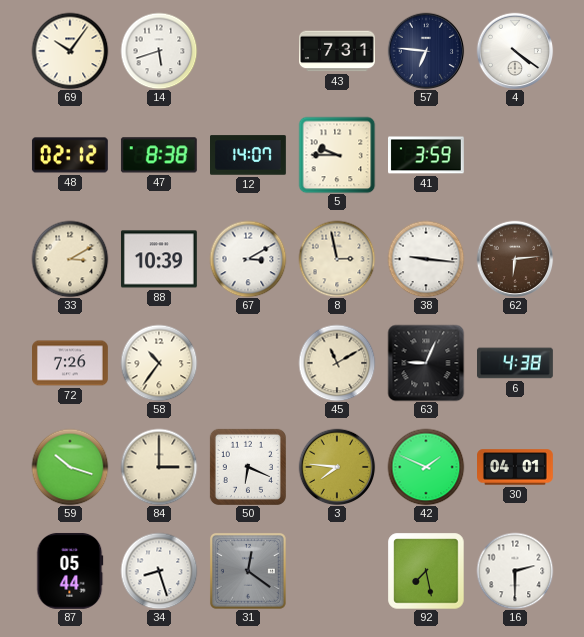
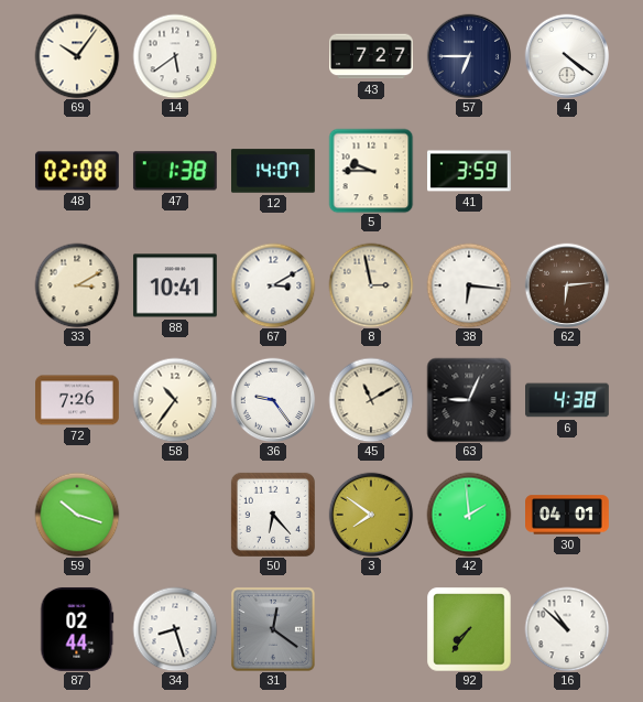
14: 5:42 -> 5:39
43: 7:31 -> 7:27
57: 6:46 -> 6:45
48: 02:12 -> 02:08
47: 8:38 -> 1:38
88: 10:39 -> 10:41
38: 9:16 -> 6:16
36: none -> 9:24
84: 3:00 -> none
50: 6:19 -> 6:23
3: 7:46 -> 7:51
42: 1:49 -> 1:59
87: 05:44 -> 02:44
92: 7:28 -> 7:36
16: 2:30 -> 10:52
